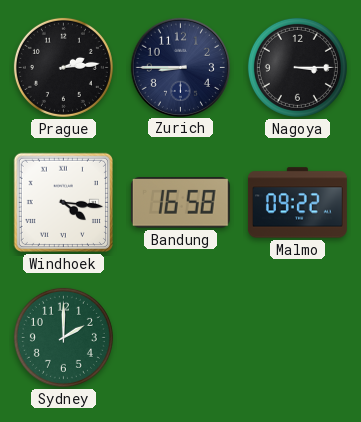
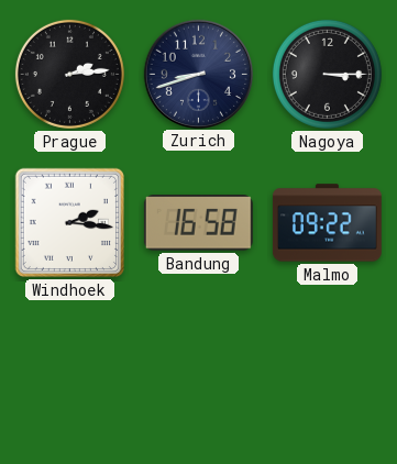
Zurich: 8:45 -> 8:42
Windhoek: 4:16 -> 2:16
Sydney: 2:00 -> none
